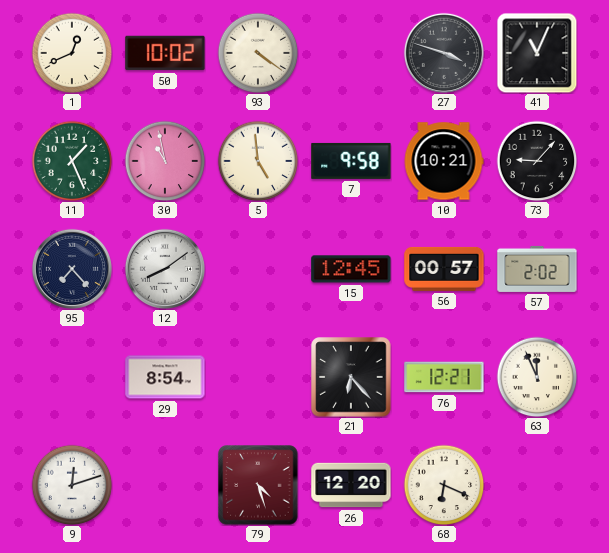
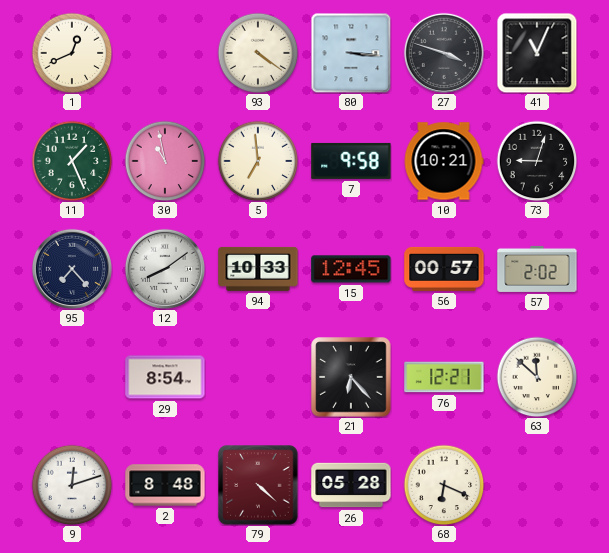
50: 10:02 -> none
80: none -> 3:16
5: 4:59 -> 6:59
73: 9:07 -> 9:03
94: none -> 10:33
63: 11:56 -> 11:52
2: none -> 8:48
79: 4:27 -> 4:22
26: 12:20 -> 05:28
